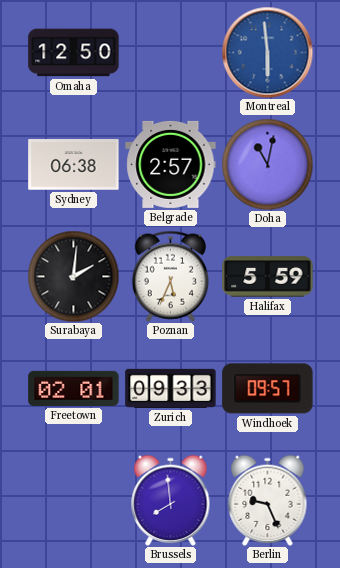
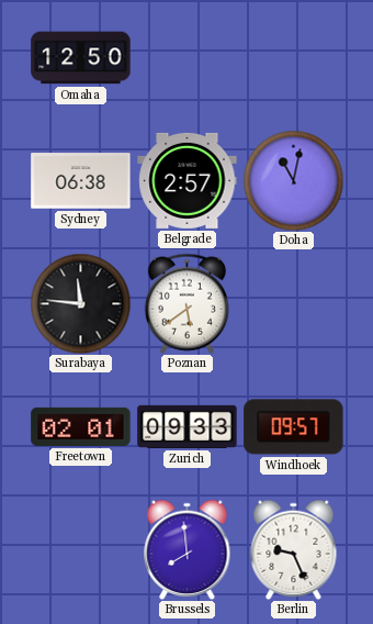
Montreal: 5:59 -> none
Surabaya: 2:01 -> 11:46
Poznan: 5:34 -> 5:39
Halifax: 5:59 -> none
